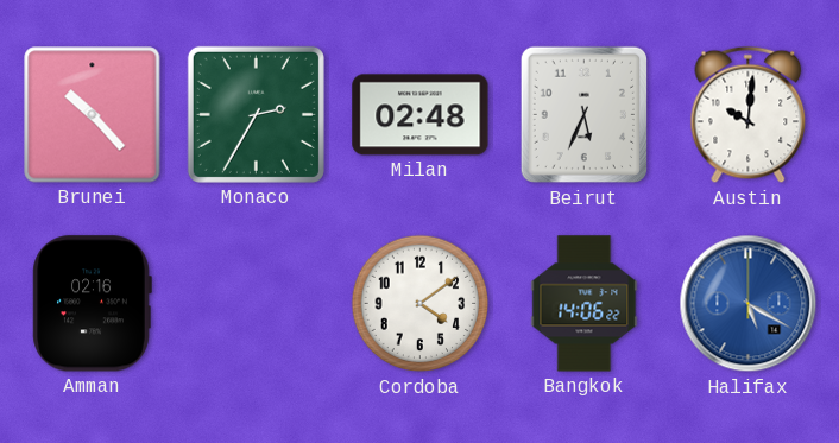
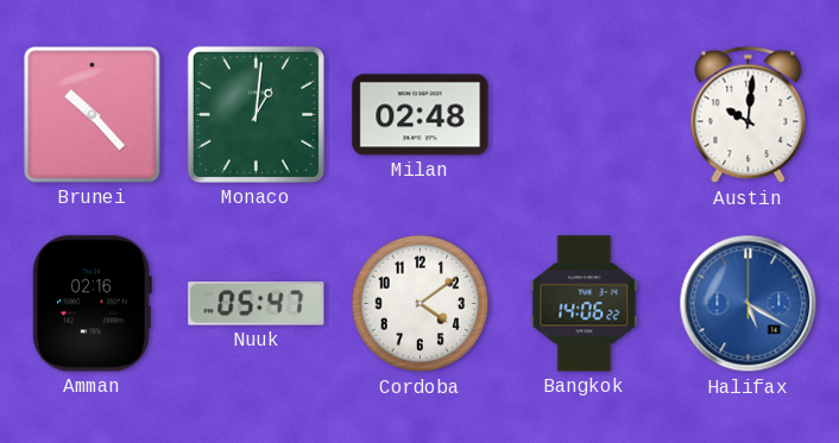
Monaco: 2:35 -> 1:01
Beirut: 5:34 -> none
Nuuk: none -> 05:47
